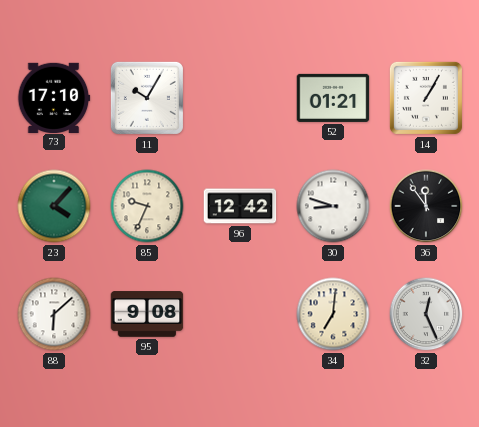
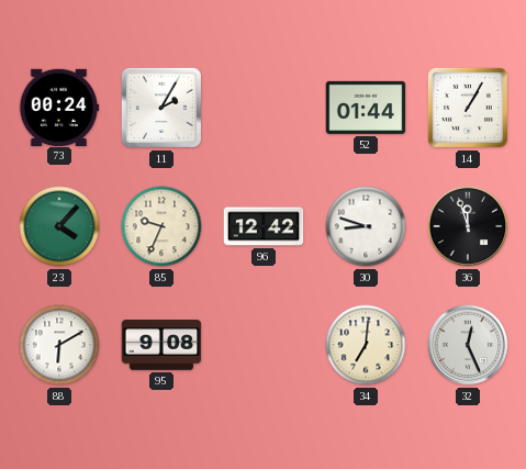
73: 17:10 -> 00:24
11: 10:05 -> 2:05
52: 01:21 -> 01:44
36: 11:54 -> 11:57
88: 6:08 -> 6:10
